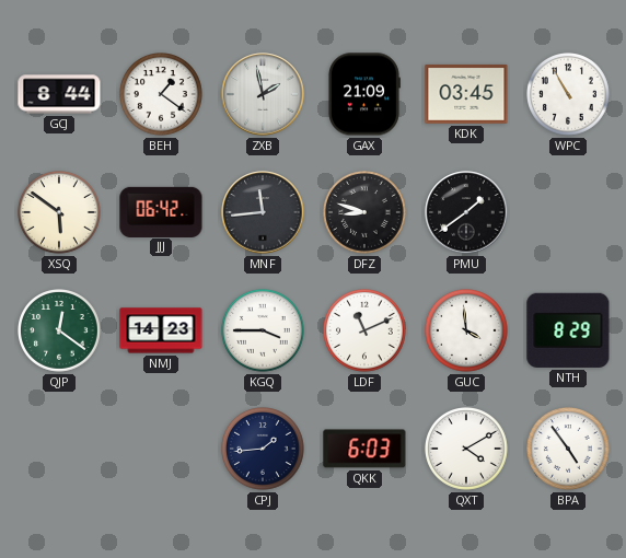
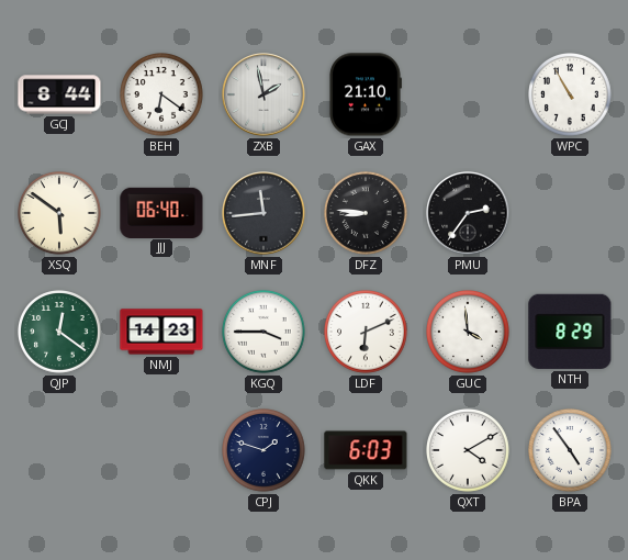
BEH: 1:21 -> 6:21
GAX: 21:09 -> 21:10
KDK: 03:45 -> none
JJJ: 06:42 -> 06:40
DFZ: 8:48 -> 8:46
PMU: 1:39 -> 2:36
LDF: 11:11 -> 6:11
CPJ: 1:44 -> 1:48
